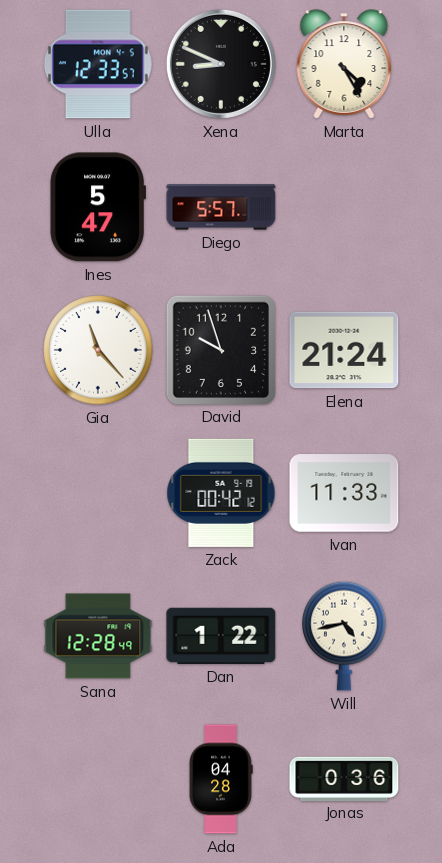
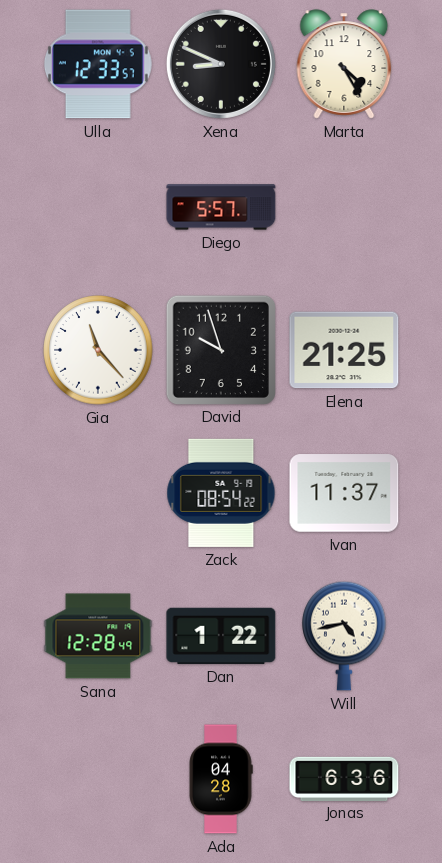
Ines: 5:47 -> none
Elena: 21:24 -> 21:25
Zack: 00:42 -> 08:54
Ivan: 11:33 -> 11:37
Jonas: 0:36 -> 6:36
